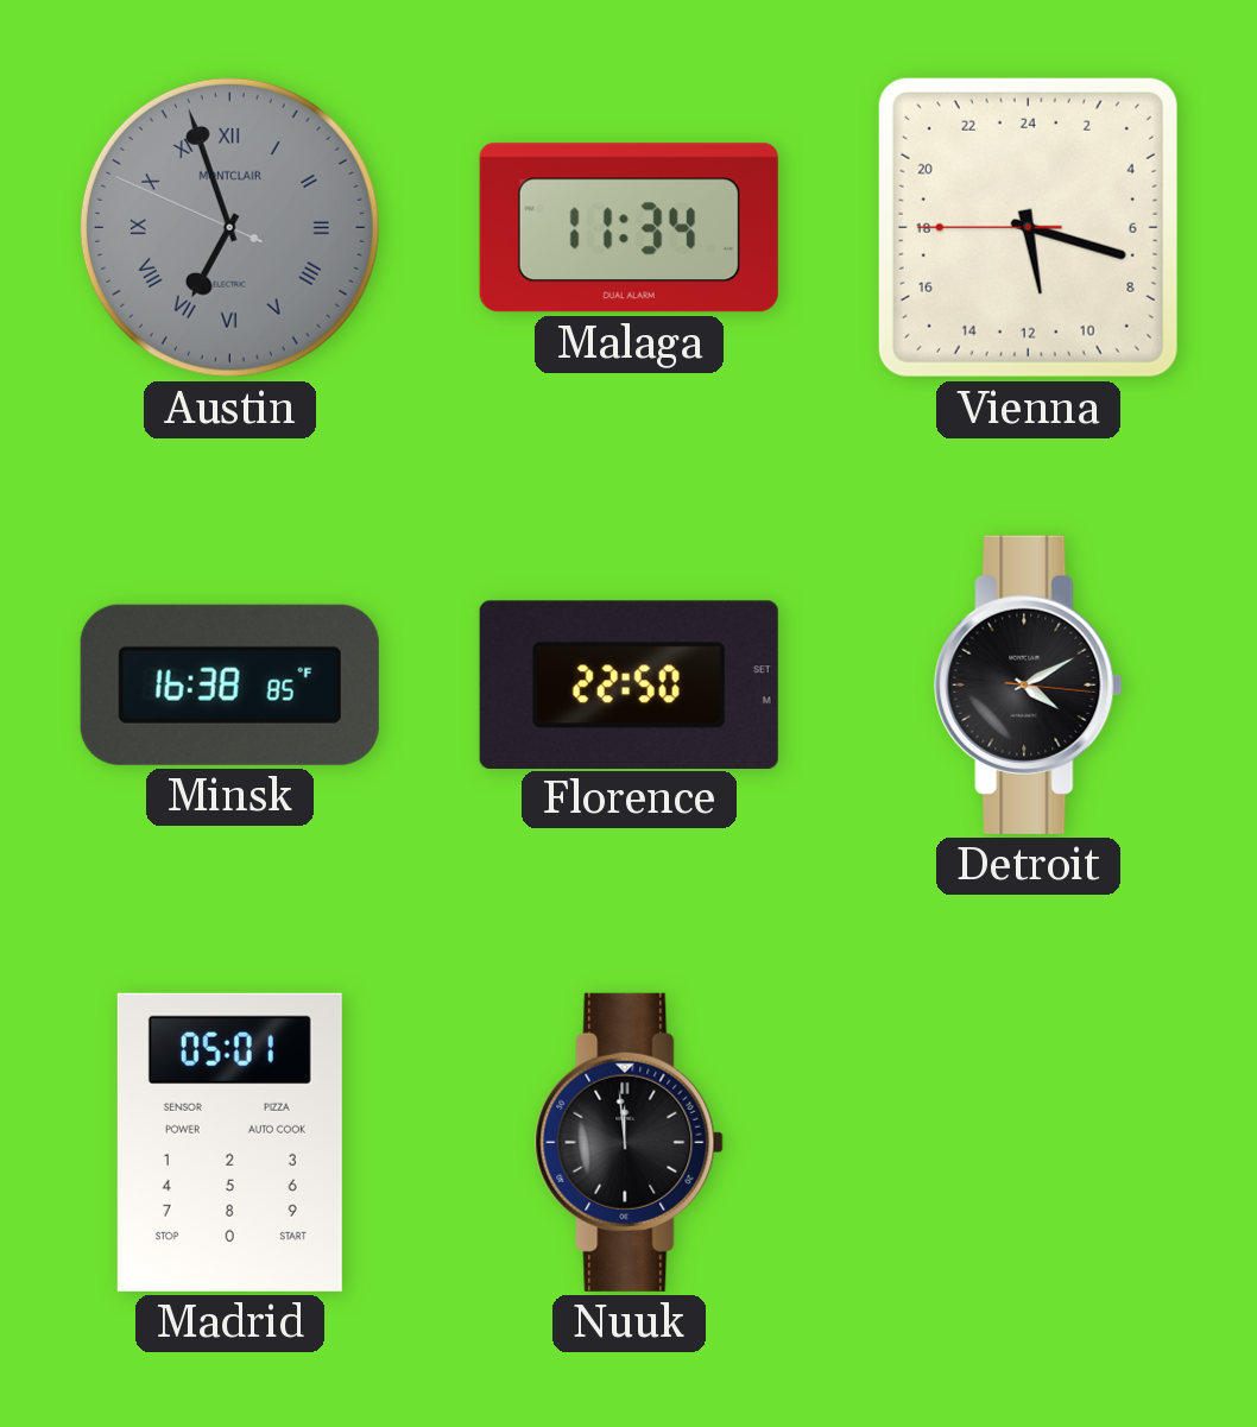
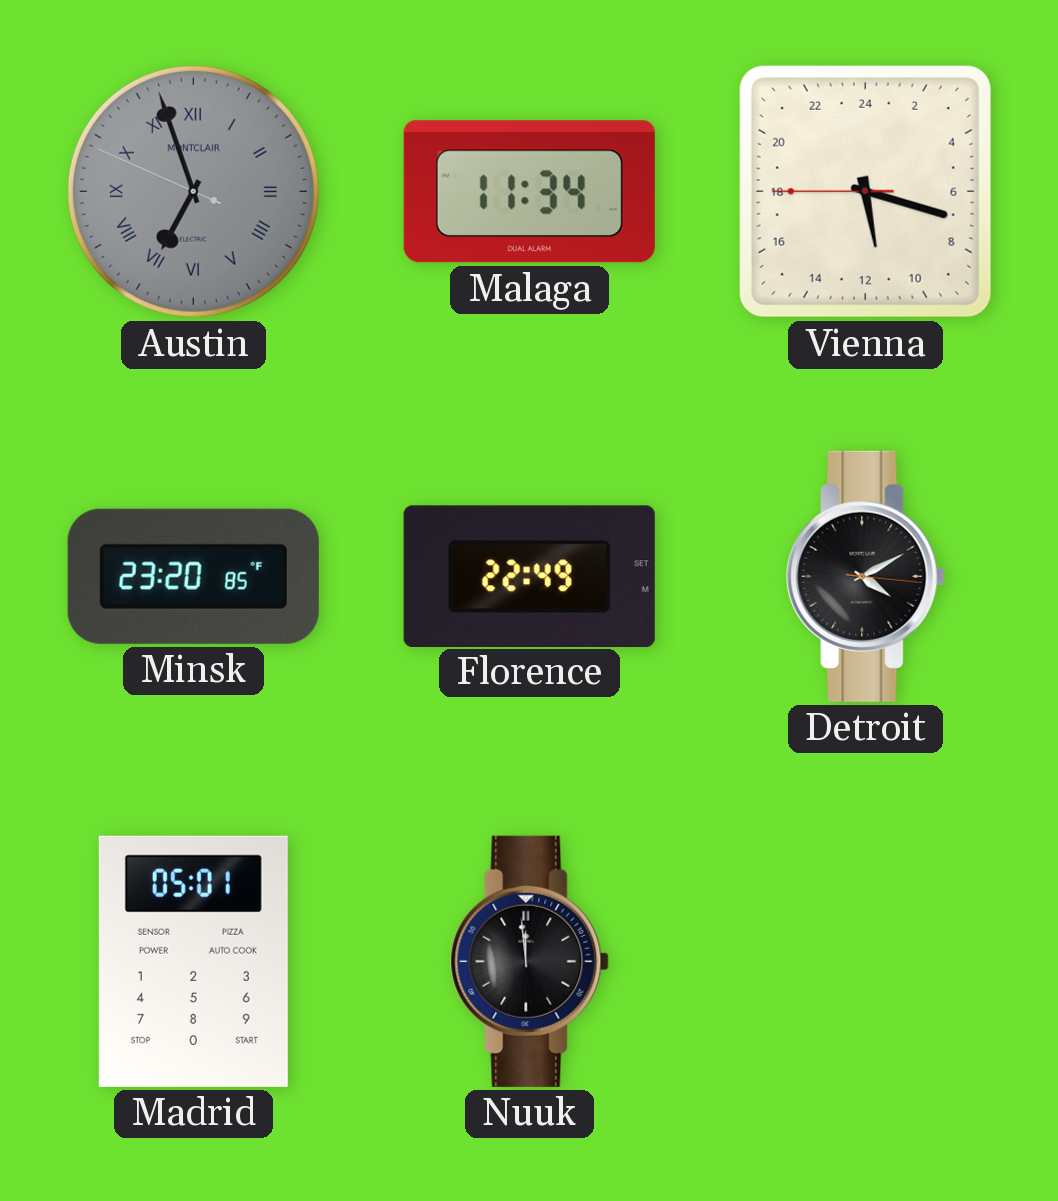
Minsk: 16:38 -> 23:20
Florence: 22:50 -> 22:49
